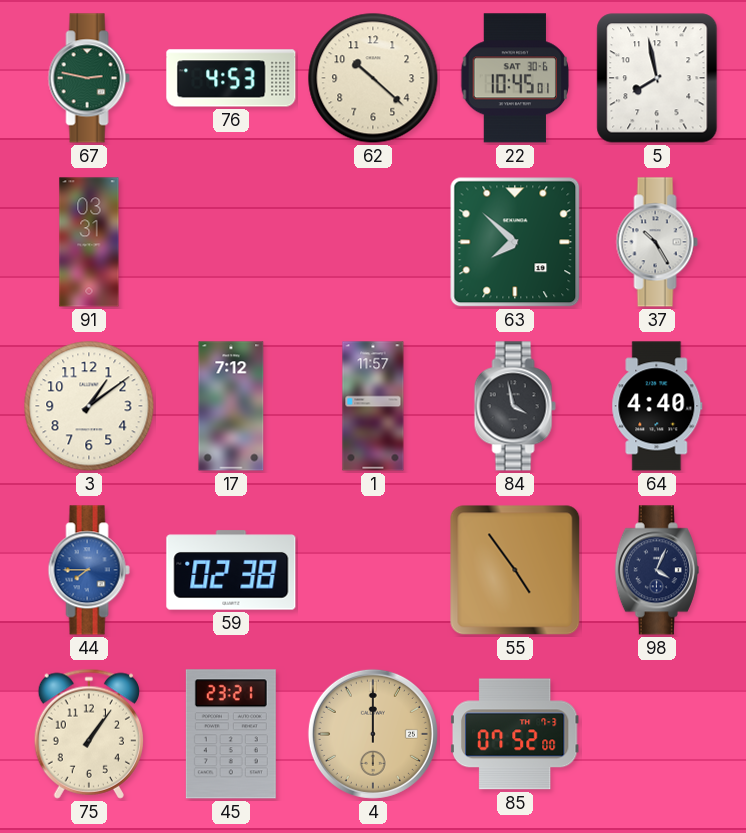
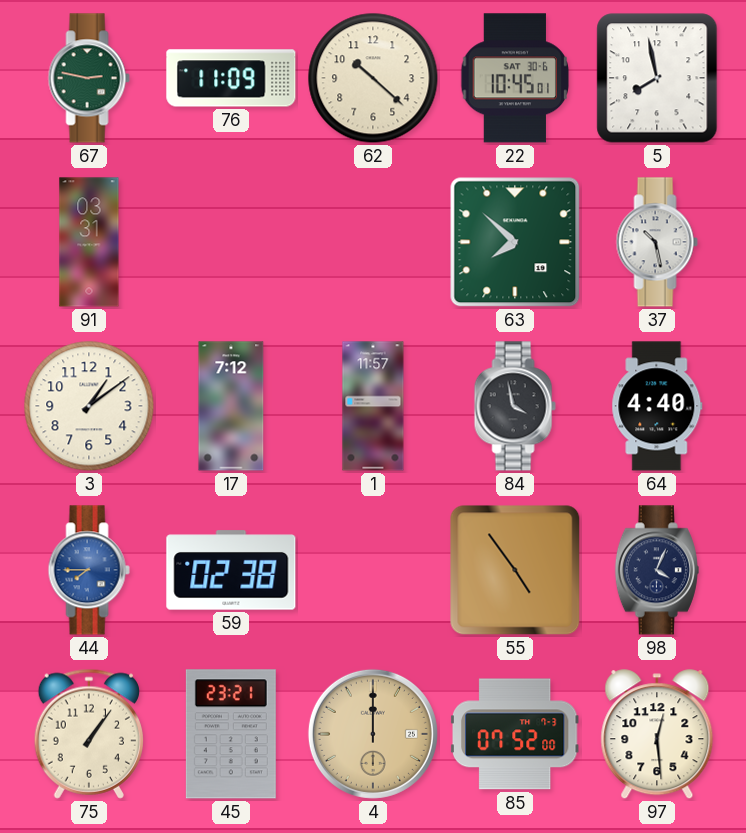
76: 4:53 -> 11:09
37: 10:25 -> 10:28
97: none -> 12:29
